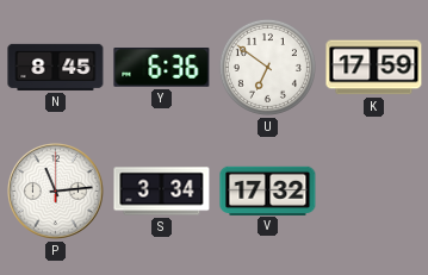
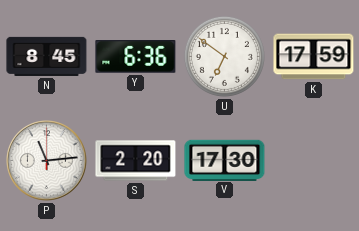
S: 3:34 -> 2:20
V: 17:32 -> 17:30
